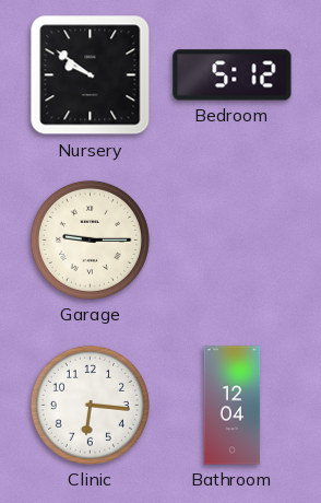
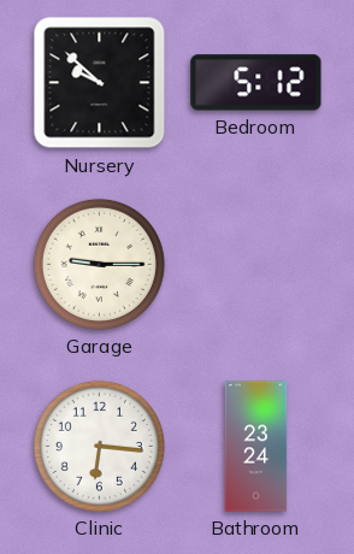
Nursery: 9:51 -> 9:52
Bathroom: 12:04 -> 23:24
